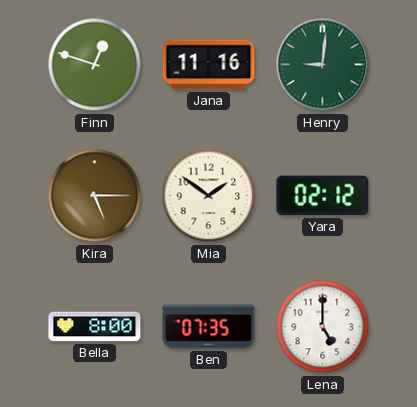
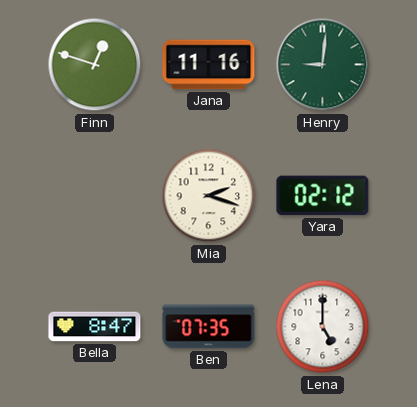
Kira: 5:15 -> none
Mia: 1:51 -> 2:18
Bella: 8:00 -> 8:47
